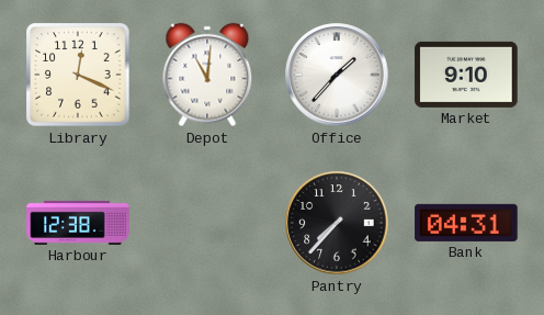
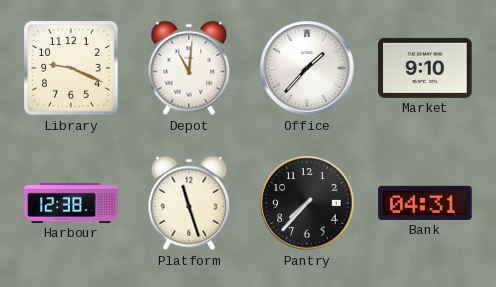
Library: 12:19 -> 9:19
Platform: none -> 11:27
